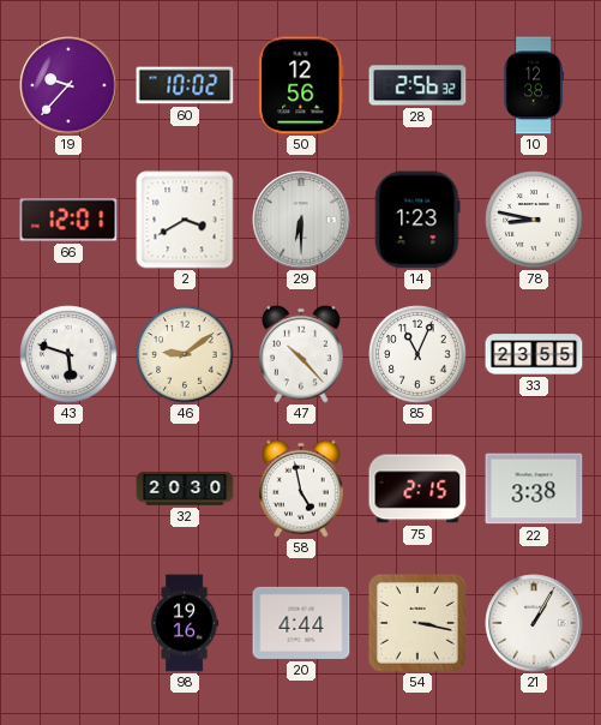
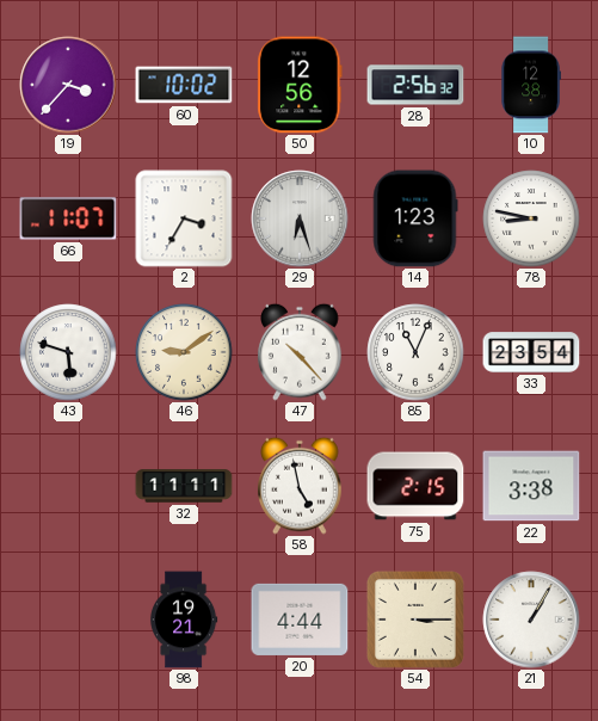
19: 9:37 -> 3:37
66: 12:01 -> 11:07
2: 3:40 -> 3:35
29: 6:30 -> 6:27
33: 23:55 -> 23:54
32: 20:30 -> 11:11
98: 19:16 -> 19:21
54: 3:17 -> 3:15
